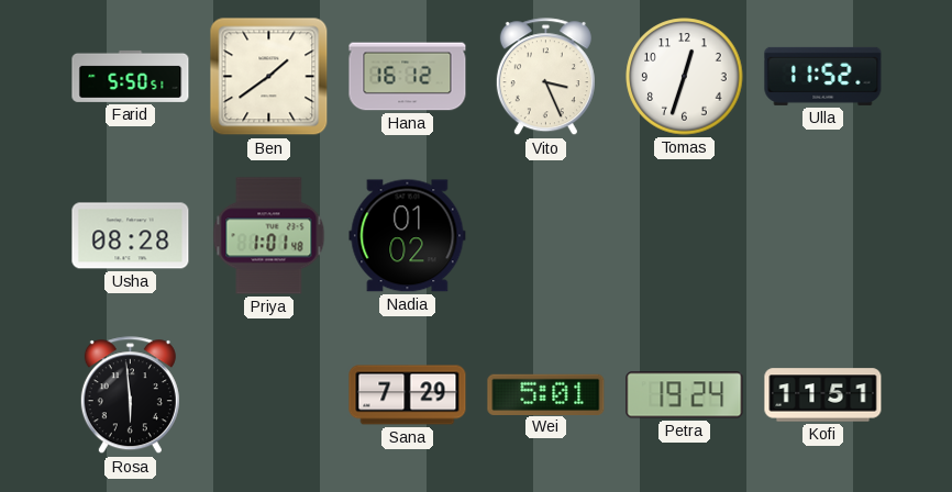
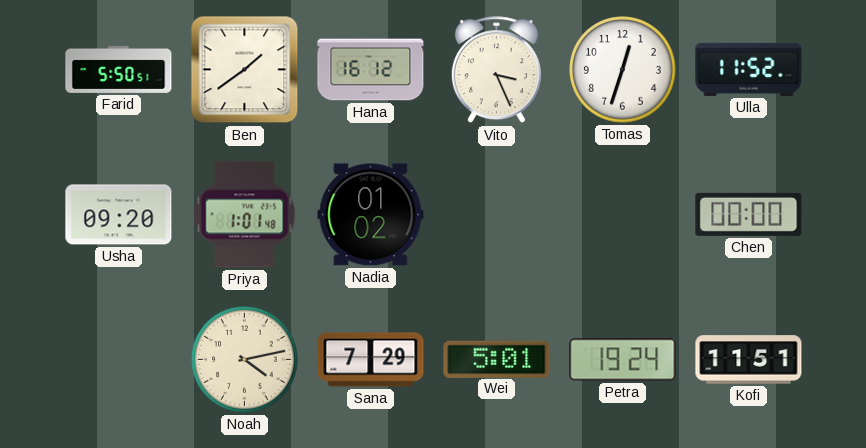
Usha: 08:28 -> 09:20
Chen: none -> 00:00
Rosa: 5:59 -> none
Noah: none -> 4:13
